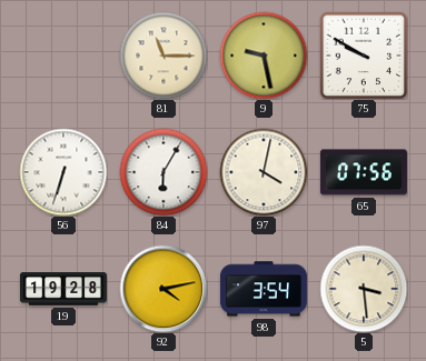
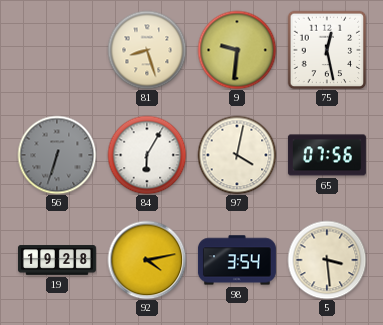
81: 11:15 -> 8:27
9: 9:28 -> 9:31
75: 9:50 -> 12:28
56 dial: white -> grey
